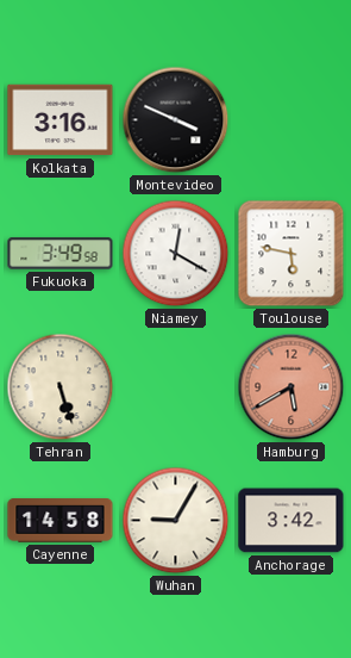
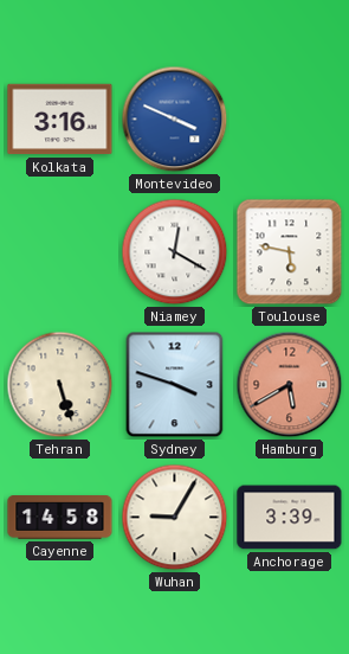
Montevideo dial: black -> blue
Fukuoka: 3:49 -> none
Sydney: none -> 3:48
Anchorage: 3:42 -> 3:39
